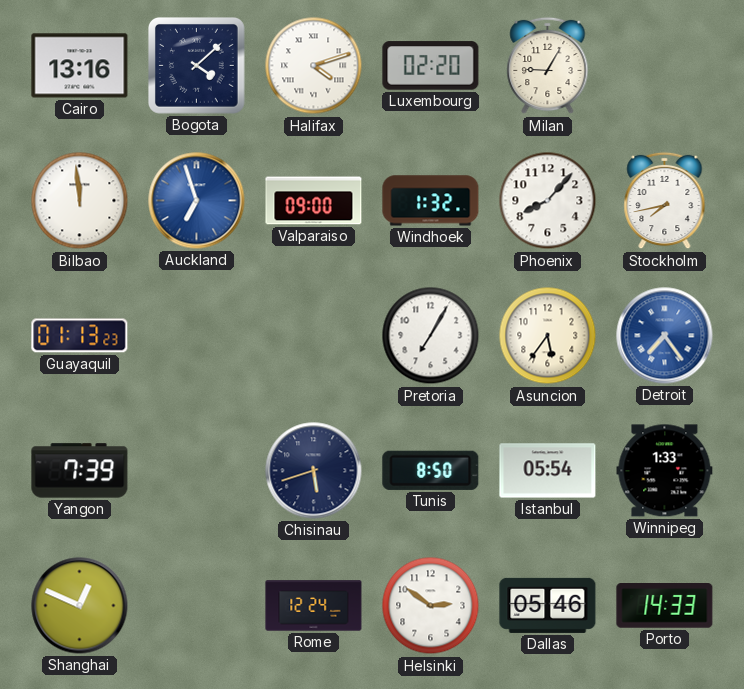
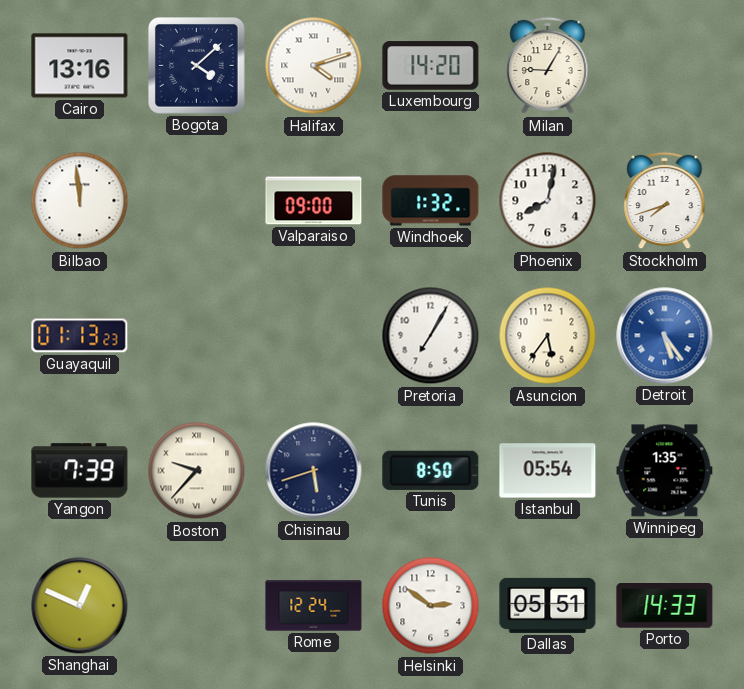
Luxembourg: 02:20 -> 14:20
Auckland: 6:57 -> none
Phoenix: 8:07 -> 8:02
Stockholm: 7:43 -> 7:42
Detroit: 7:24 -> 5:24
Boston: none -> 9:37
Winnipeg: 1:33 -> 1:35
Dallas: 05:46 -> 05:51
